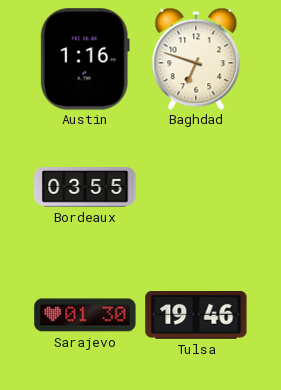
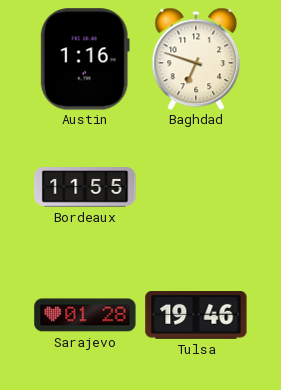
Bordeaux: 03:55 -> 11:55
Sarajevo: 01:30 -> 01:28
